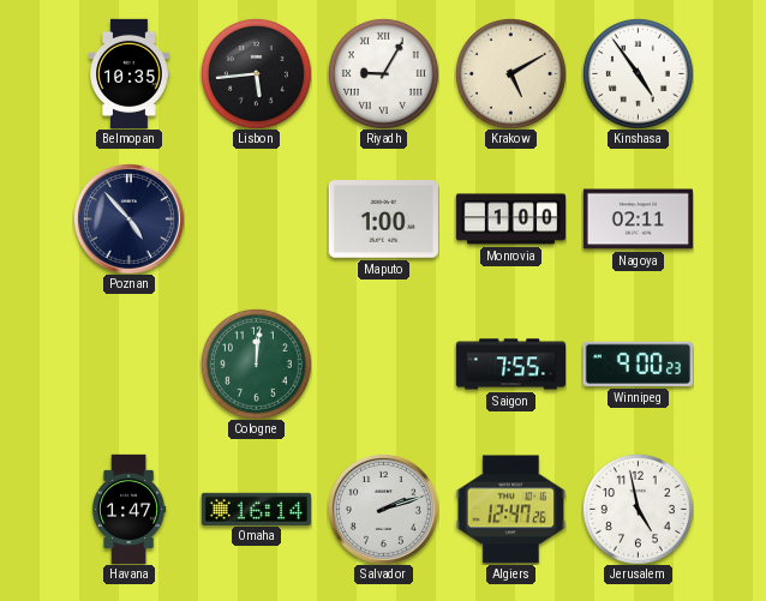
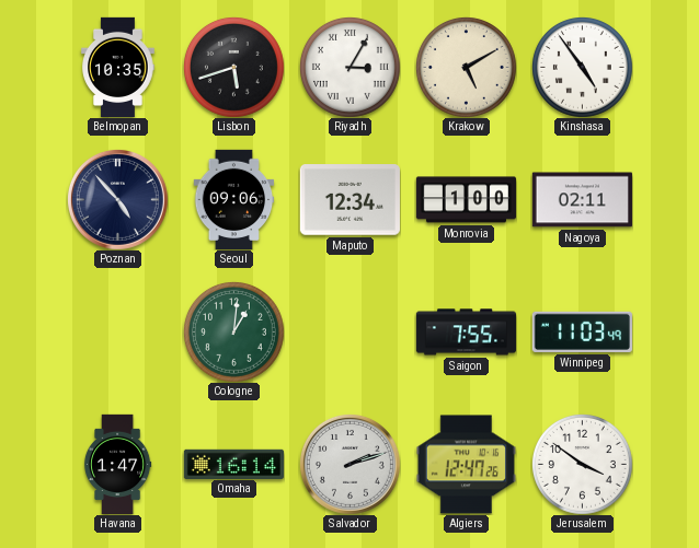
Lisbon: 5:44 -> 5:42
Riyadh: 9:05 -> 3:05
Seoul: none -> 09:06
Maputo: 1:00 -> 12:34
Cologne: 12:01 -> 1:01
Winnipeg: 9:00 -> 11:03
Jerusalem: 4:58 -> 3:51
